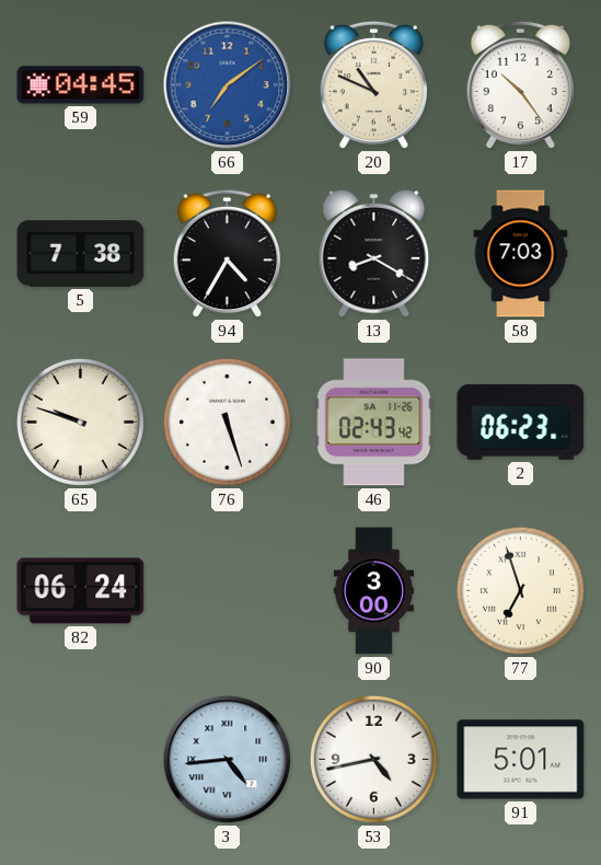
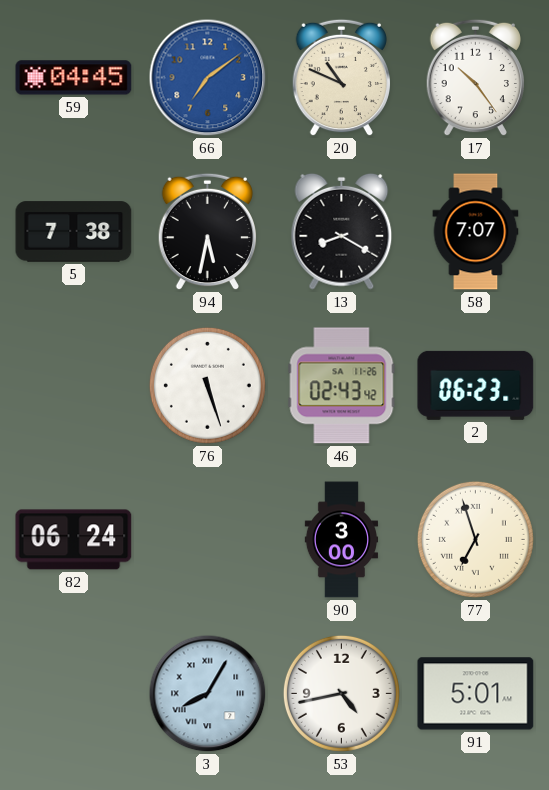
94: 4:35 -> 5:32
58: 7:03 -> 7:07
65: 9:48 -> none
3: 4:44 -> 8:05
